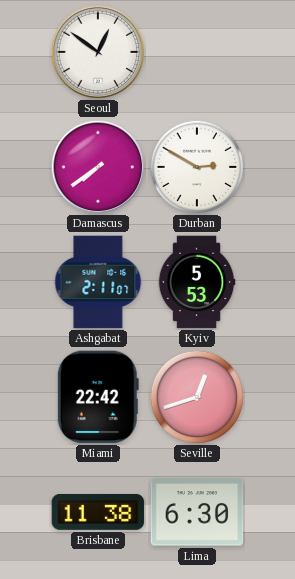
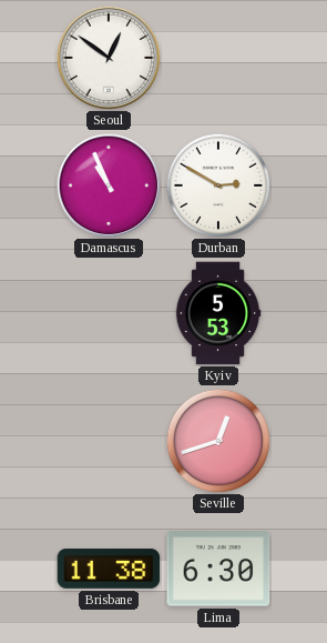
Damascus: 7:39 -> 10:56
Ashgabat: 2:11 -> none
Miami: 22:42 -> none
